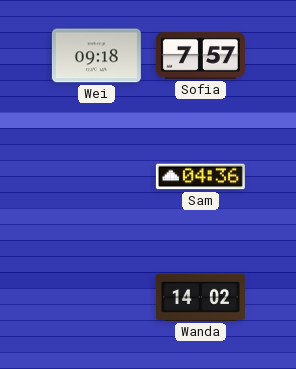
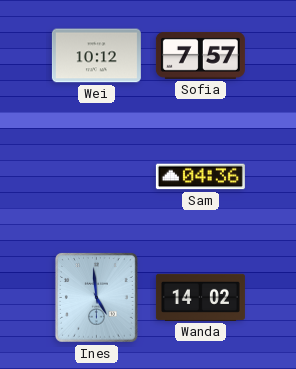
Wei: 09:18 -> 10:12
Ines: none -> 4:59
